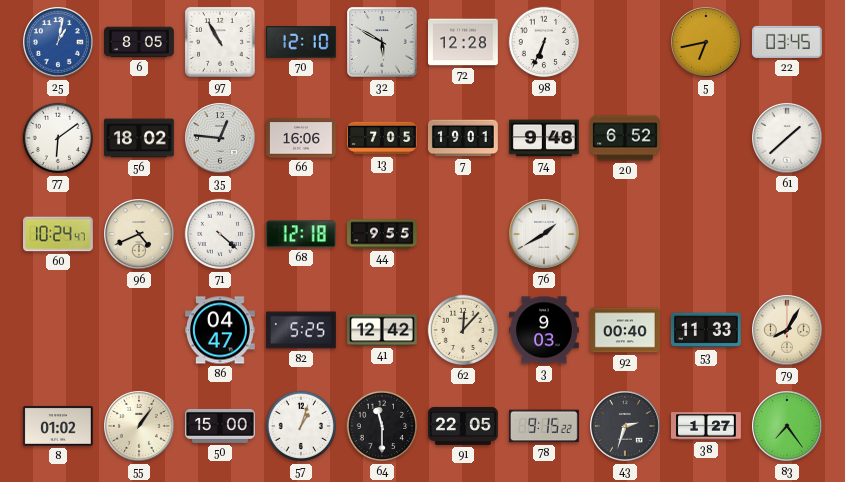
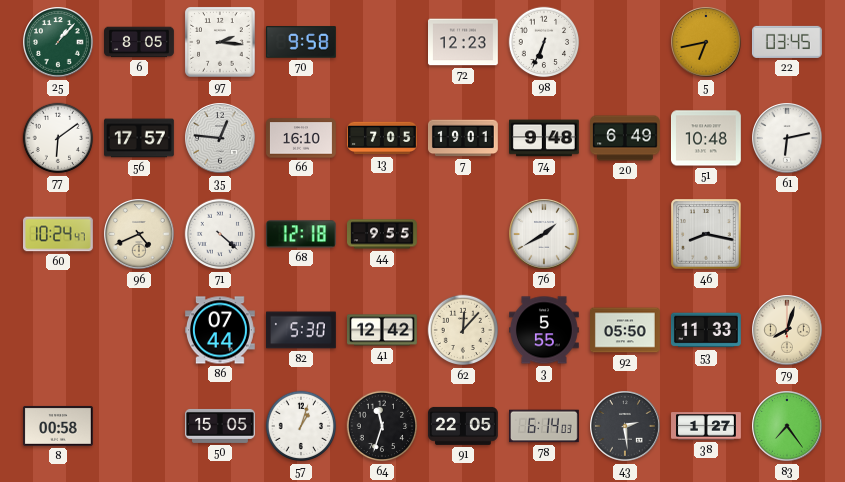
25: 1:02 -> 1:07
25 dial: blue -> green
97: 10:55 -> 2:16
70: 12:10 -> 9:58
32: 5:50 -> none
72: 12:28 -> 12:23
56: 18:02 -> 17:57
66: 16:06 -> 16:10
20: 6:52 -> 6:49
51: none -> 10:48
61: 1:38 -> 6:13
46: none -> 8:17
86: 04:47 -> 07:44
82: 5:25 -> 5:30
3: 9:03 -> 5:55
92: 00:40 -> 05:50
79: 8:05 -> 8:03
8: 01:02 -> 00:58
55: 1:06 -> none
50: 15:00 -> 15:05
64: 11:30 -> 11:33
78: 9:15 -> 6:14
43: 2:33 -> 2:29
